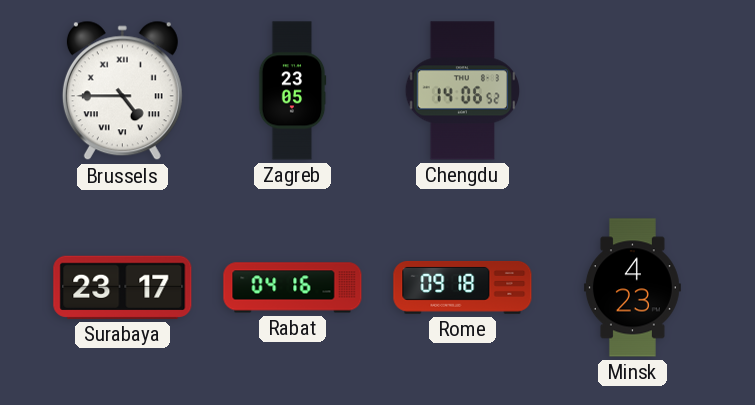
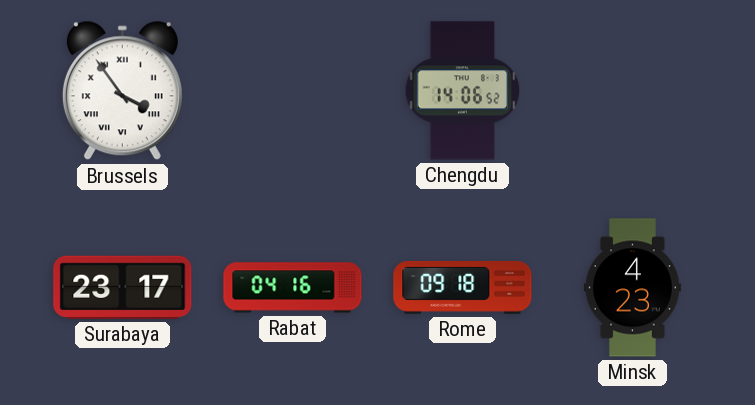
Brussels: 4:45 -> 3:54
Zagreb: 23:05 -> none
